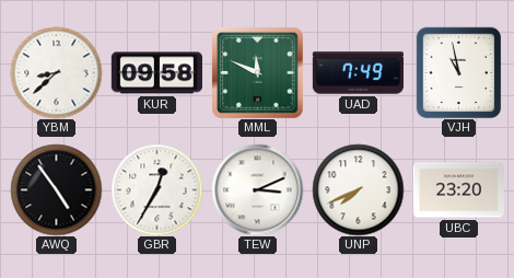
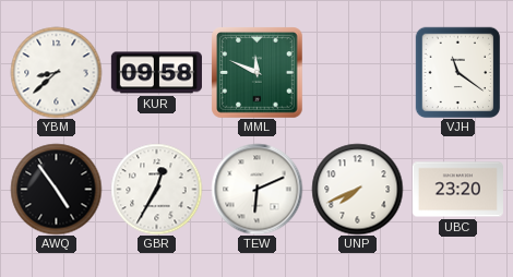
UAD: 7:49 -> none
VJH: 10:58 -> 11:21
TEW: 3:11 -> 6:11
